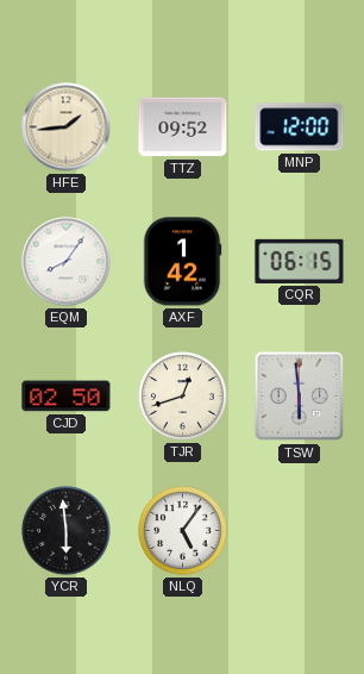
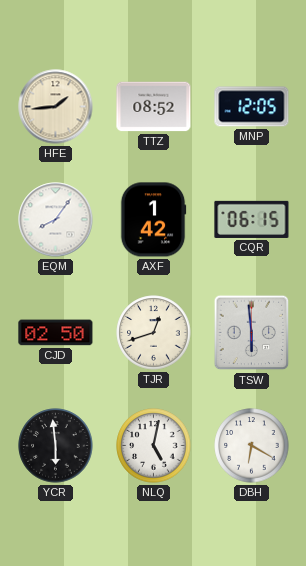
TTZ: 09:52 -> 08:52
MNP: 12:00 -> 12:05
NLQ: 5:06 -> 5:02
DBH: none -> 6:20
